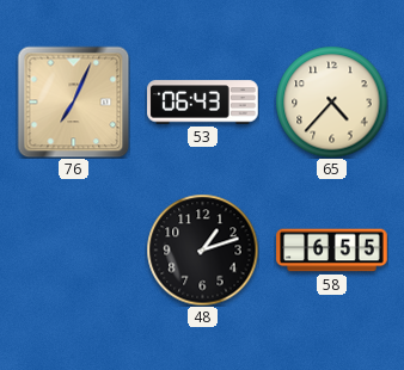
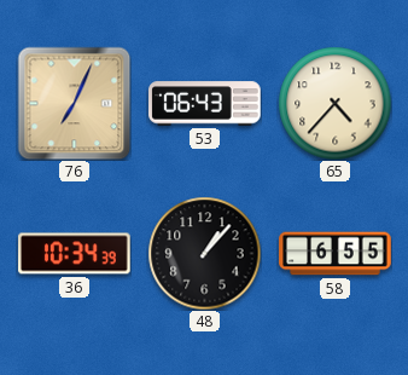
36: none -> 10:34
48: 1:12 -> 1:07
